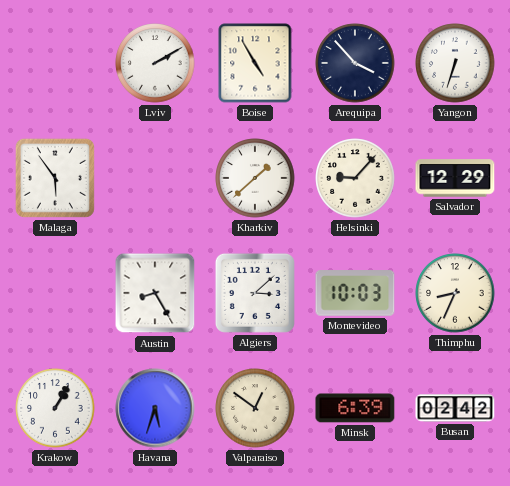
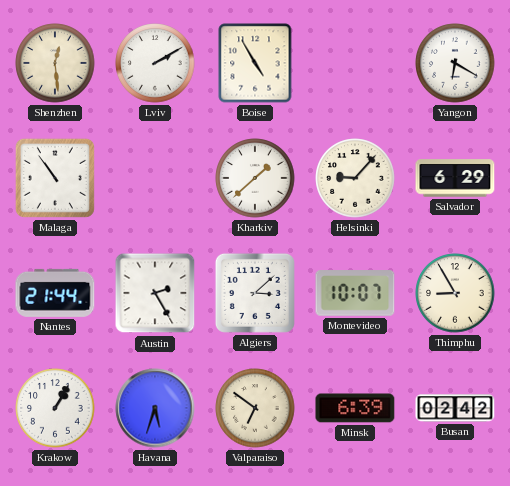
Shenzhen: none -> 12:29
Arequipa: 3:53 -> none
Yangon: 6:33 -> 6:20
Malaga: 5:54 -> 10:54
Salvador: 12:29 -> 6:29
Nantes: none -> 21:44
Austin: 8:25 -> 2:25
Montevideo: 10:03 -> 10:07
Thimphu: 8:34 -> 8:55
Valparaiso: 12:51 -> 6:51
